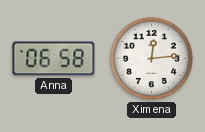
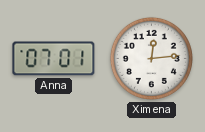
Anna: 06:58 -> 07:01
